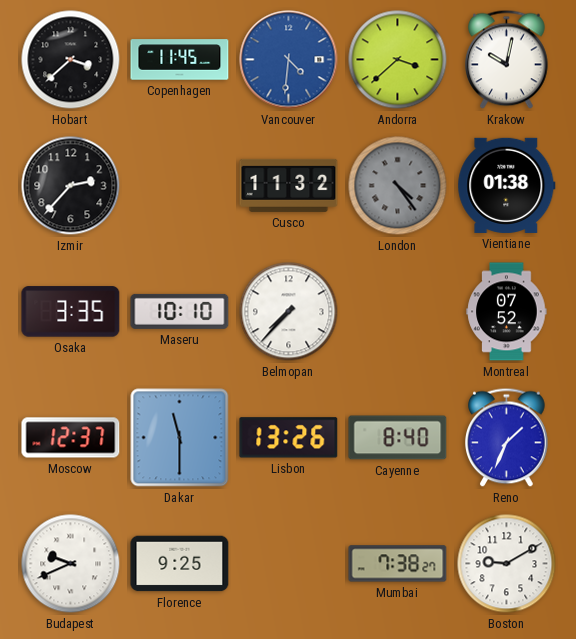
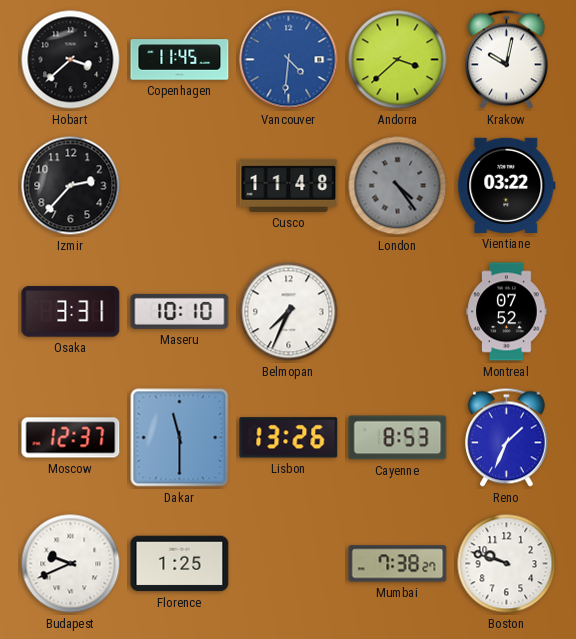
Cusco: 11:32 -> 11:48
Vientiane: 01:38 -> 03:22
Osaka: 3:35 -> 3:31
Belmopan: 7:37 -> 7:34
Cayenne: 8:40 -> 8:53
Florence: 9:25 -> 1:25
Boston: 9:10 -> 9:48
